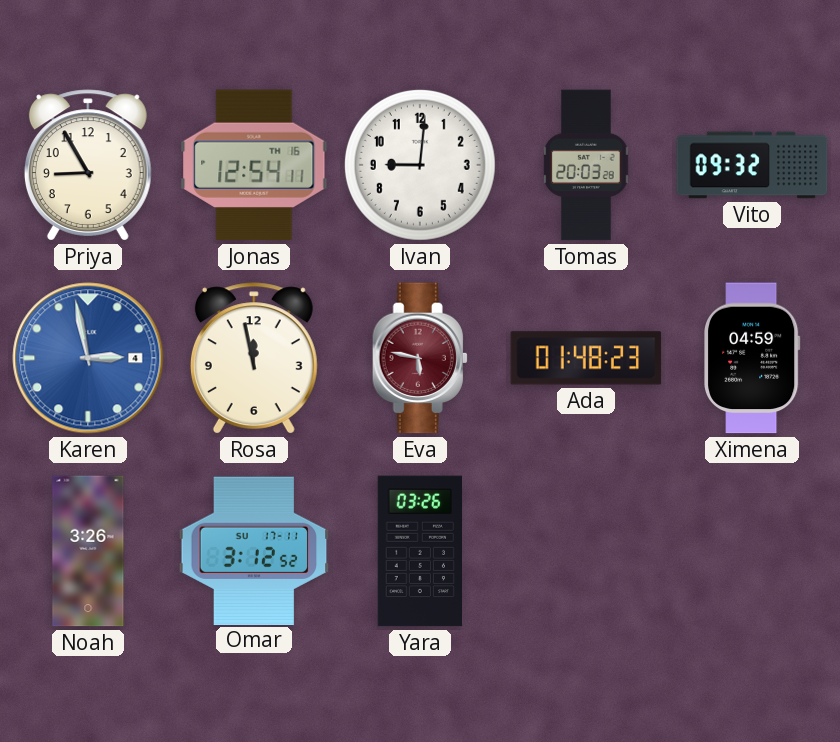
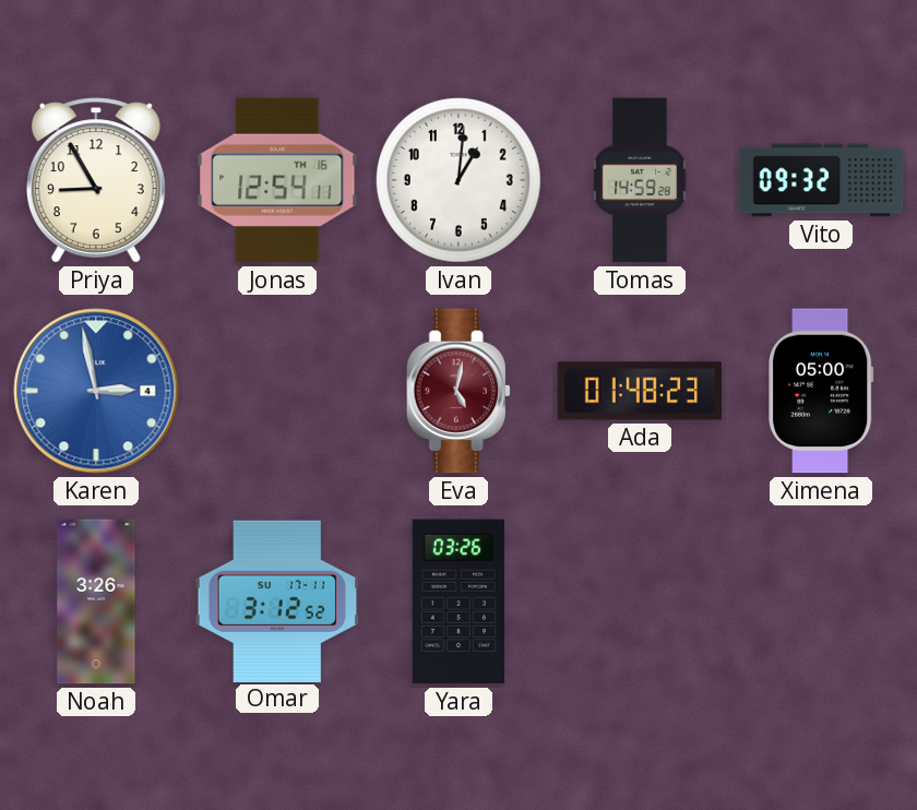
Ivan: 9:01 -> 1:01
Tomas: 20:03 -> 14:59
Rosa: 11:58 -> none
Eva: 5:47 -> 5:02
Ximena: 04:59 -> 05:00
